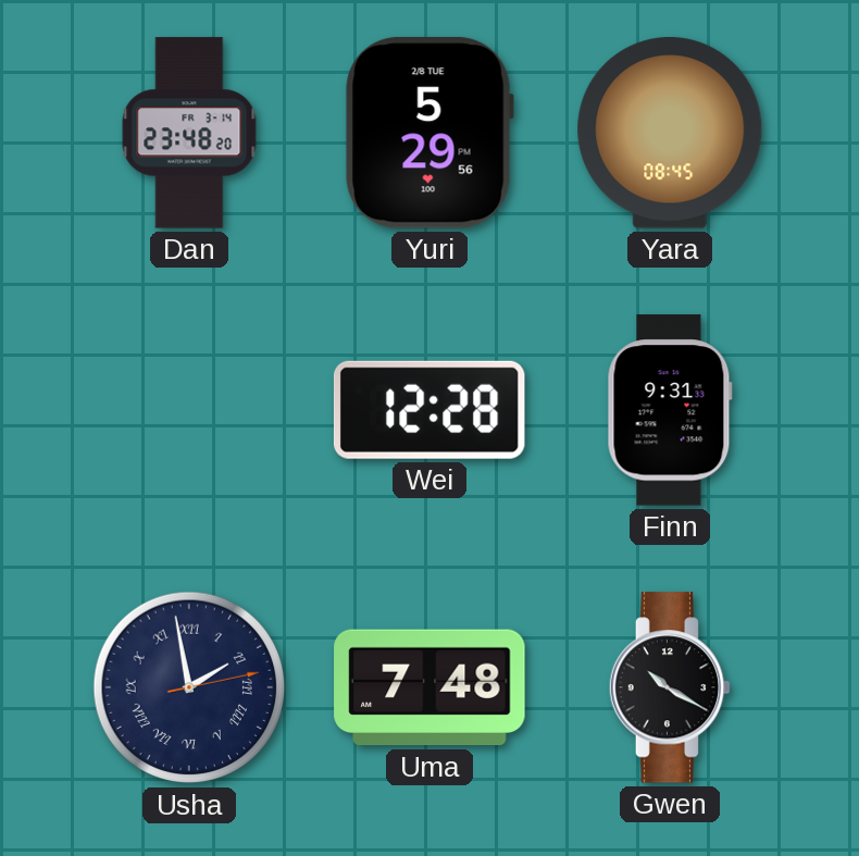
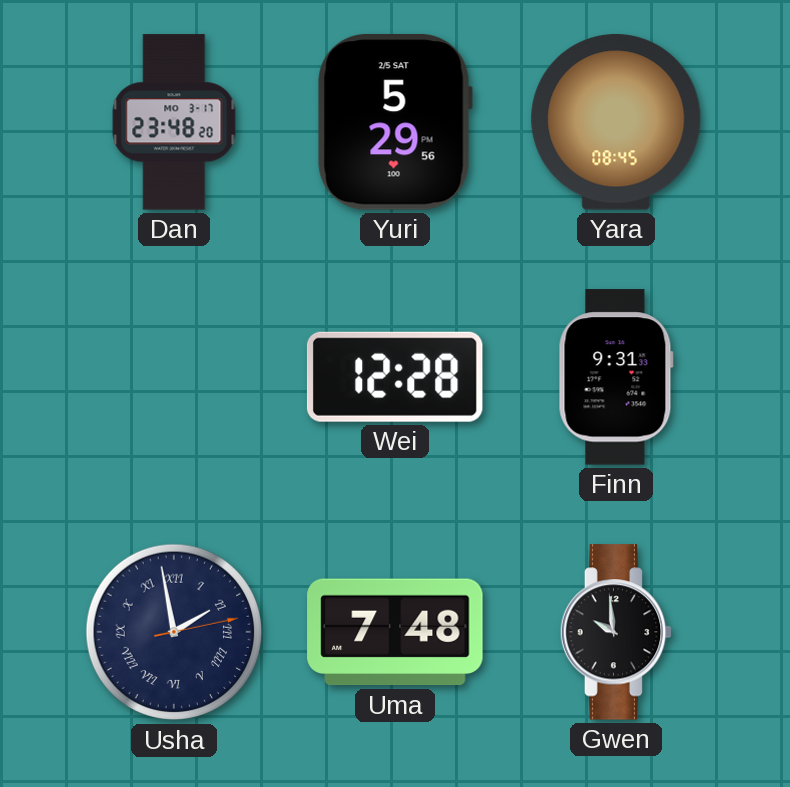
Dan date: FR 3-14 -> MO 3-17
Yuri date: 2/8 TUE -> 2/5 SAT
Gwen: 10:20 -> 9:59
